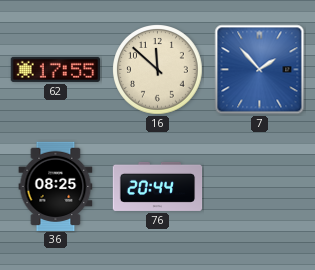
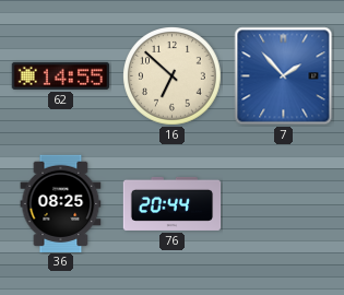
62: 17:55 -> 14:55
16: 11:52 -> 6:52
